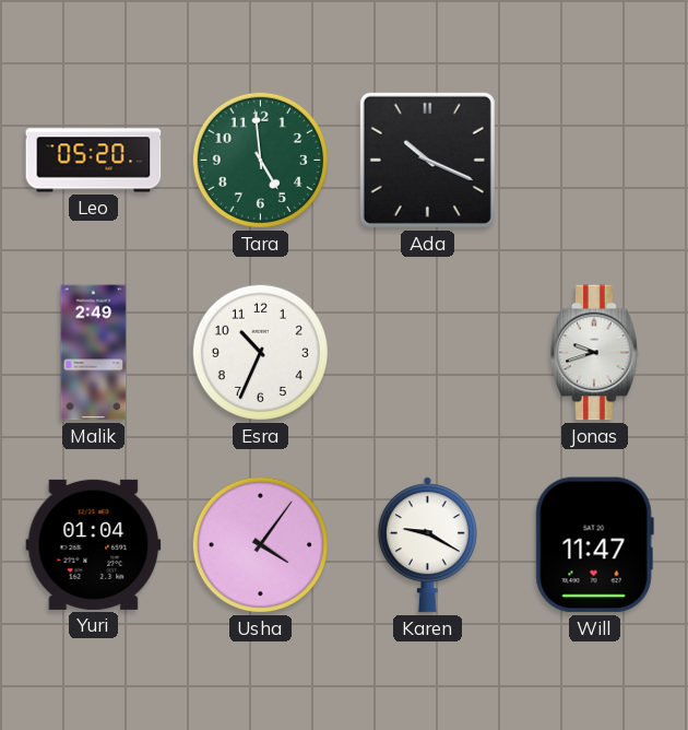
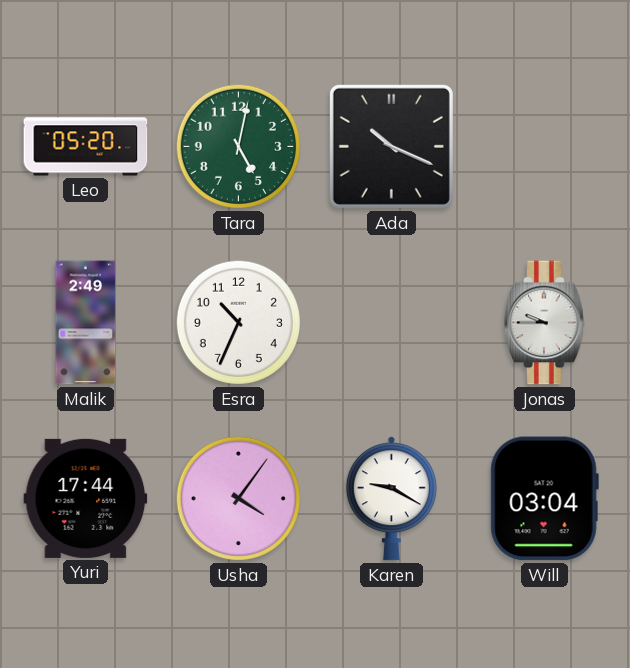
Tara: 4:59 -> 5:02
Jonas: 9:42 -> 9:45
Yuri: 01:04 -> 17:44
Will: 11:47 -> 03:04
